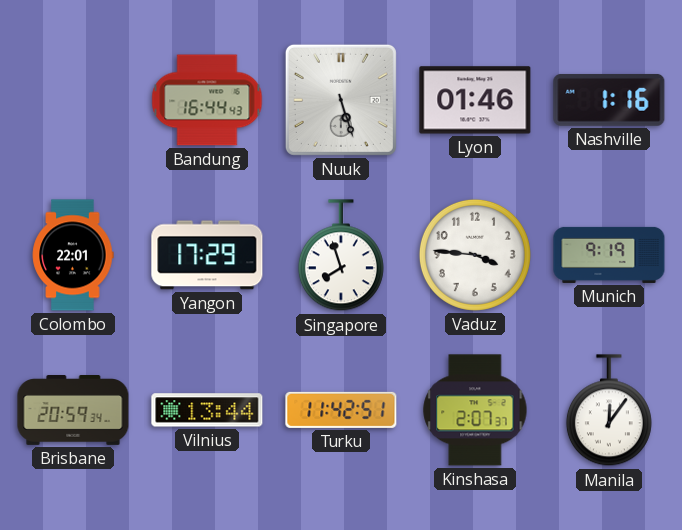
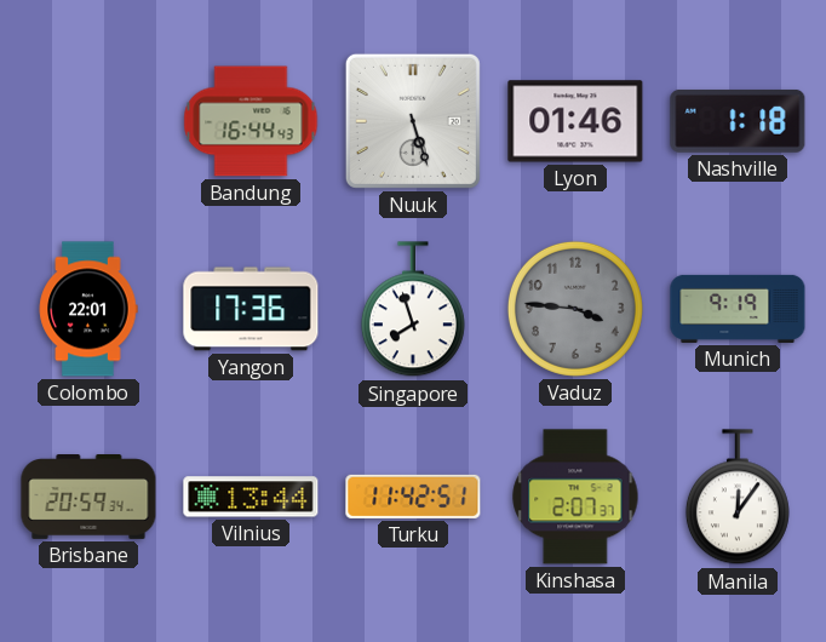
Nashville: 1:16 -> 1:18
Yangon: 17:29 -> 17:36
Vaduz dial: white -> grey
